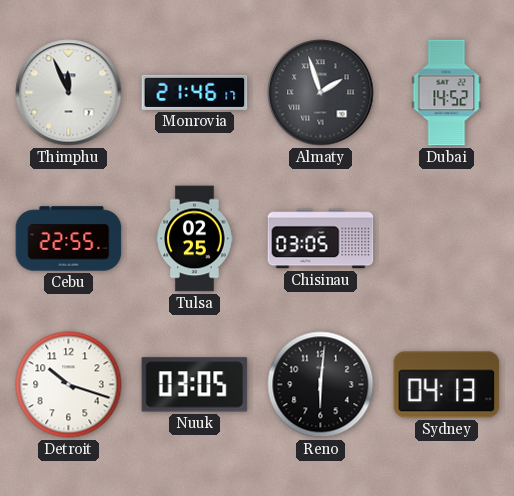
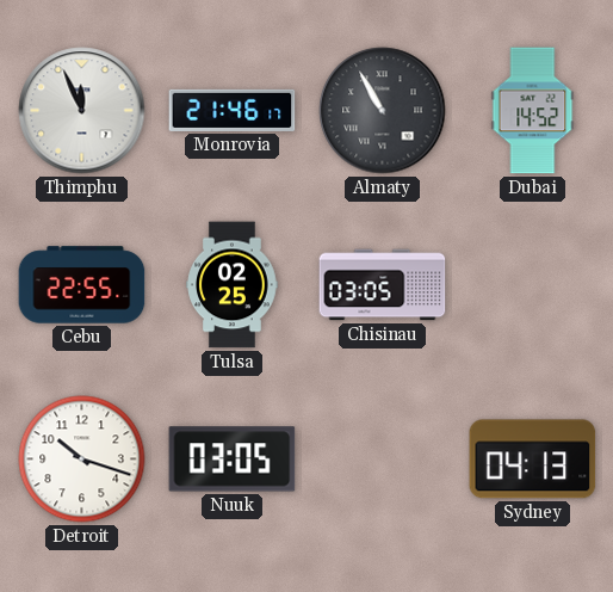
Almaty: 1:57 -> 10:55
Reno: 6:01 -> none
